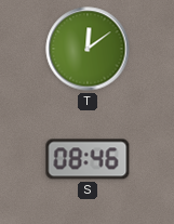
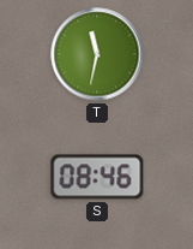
T: 12:09 -> 11:32
